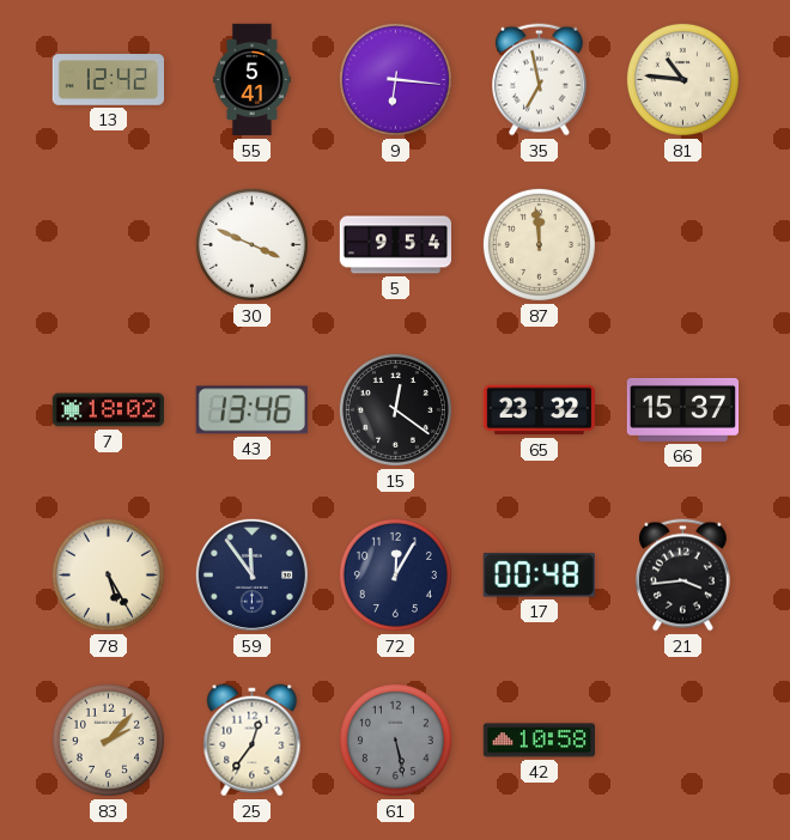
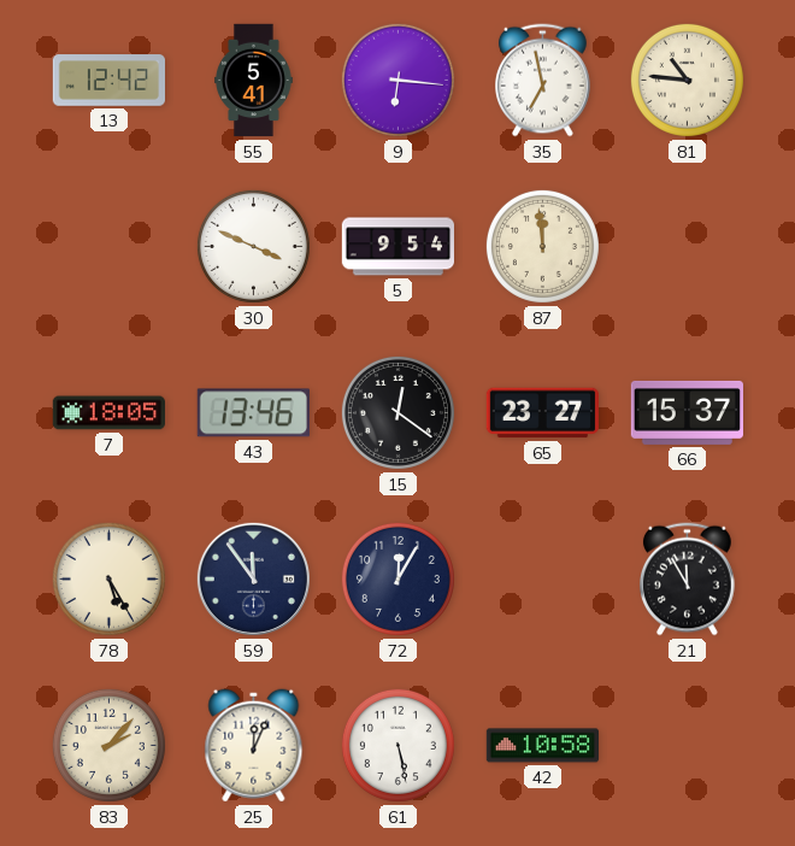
7: 18:02 -> 18:05
65: 23:32 -> 23:27
17: 00:48 -> none
21: 3:44 -> 11:55
25: 12:36 -> 12:04
61 dial: grey -> white
